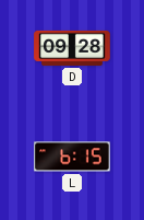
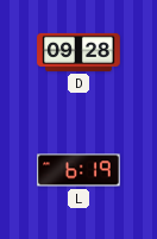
L: 6:15 -> 6:19
